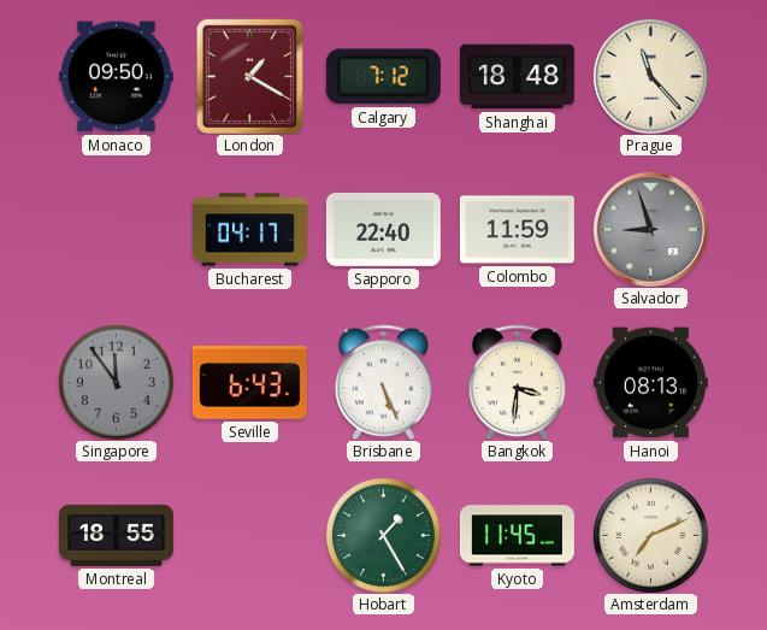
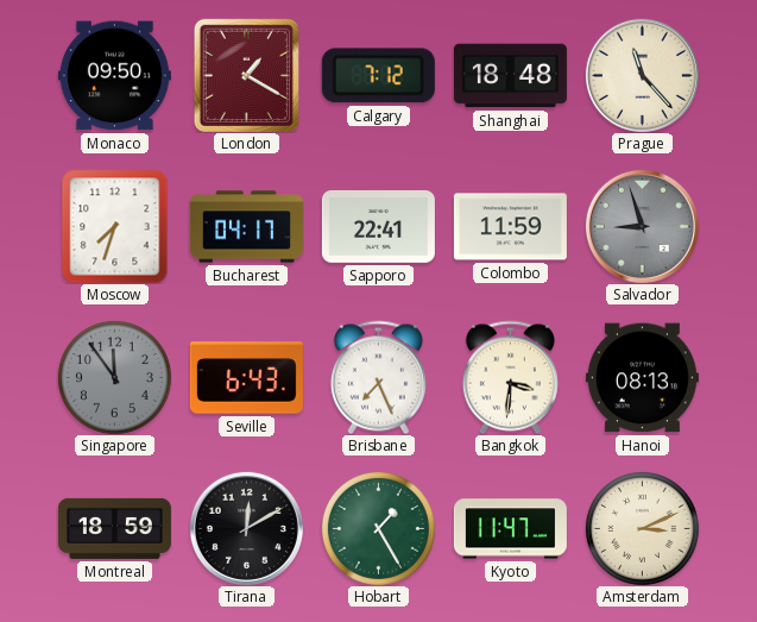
Moscow: none -> 7:33
Sapporo: 22:40 -> 22:41
Brisbane: 5:26 -> 7:26
Montreal: 18:55 -> 18:59
Tirana: none -> 12:10
Kyoto: 11:45 -> 11:47
Amsterdam: 7:11 -> 3:11
